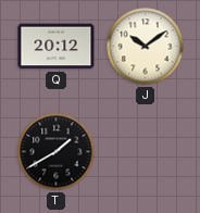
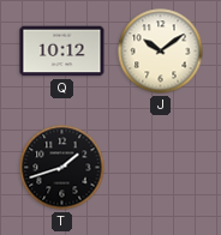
Q: 20:12 -> 10:12
T: 1:40 -> 1:42
